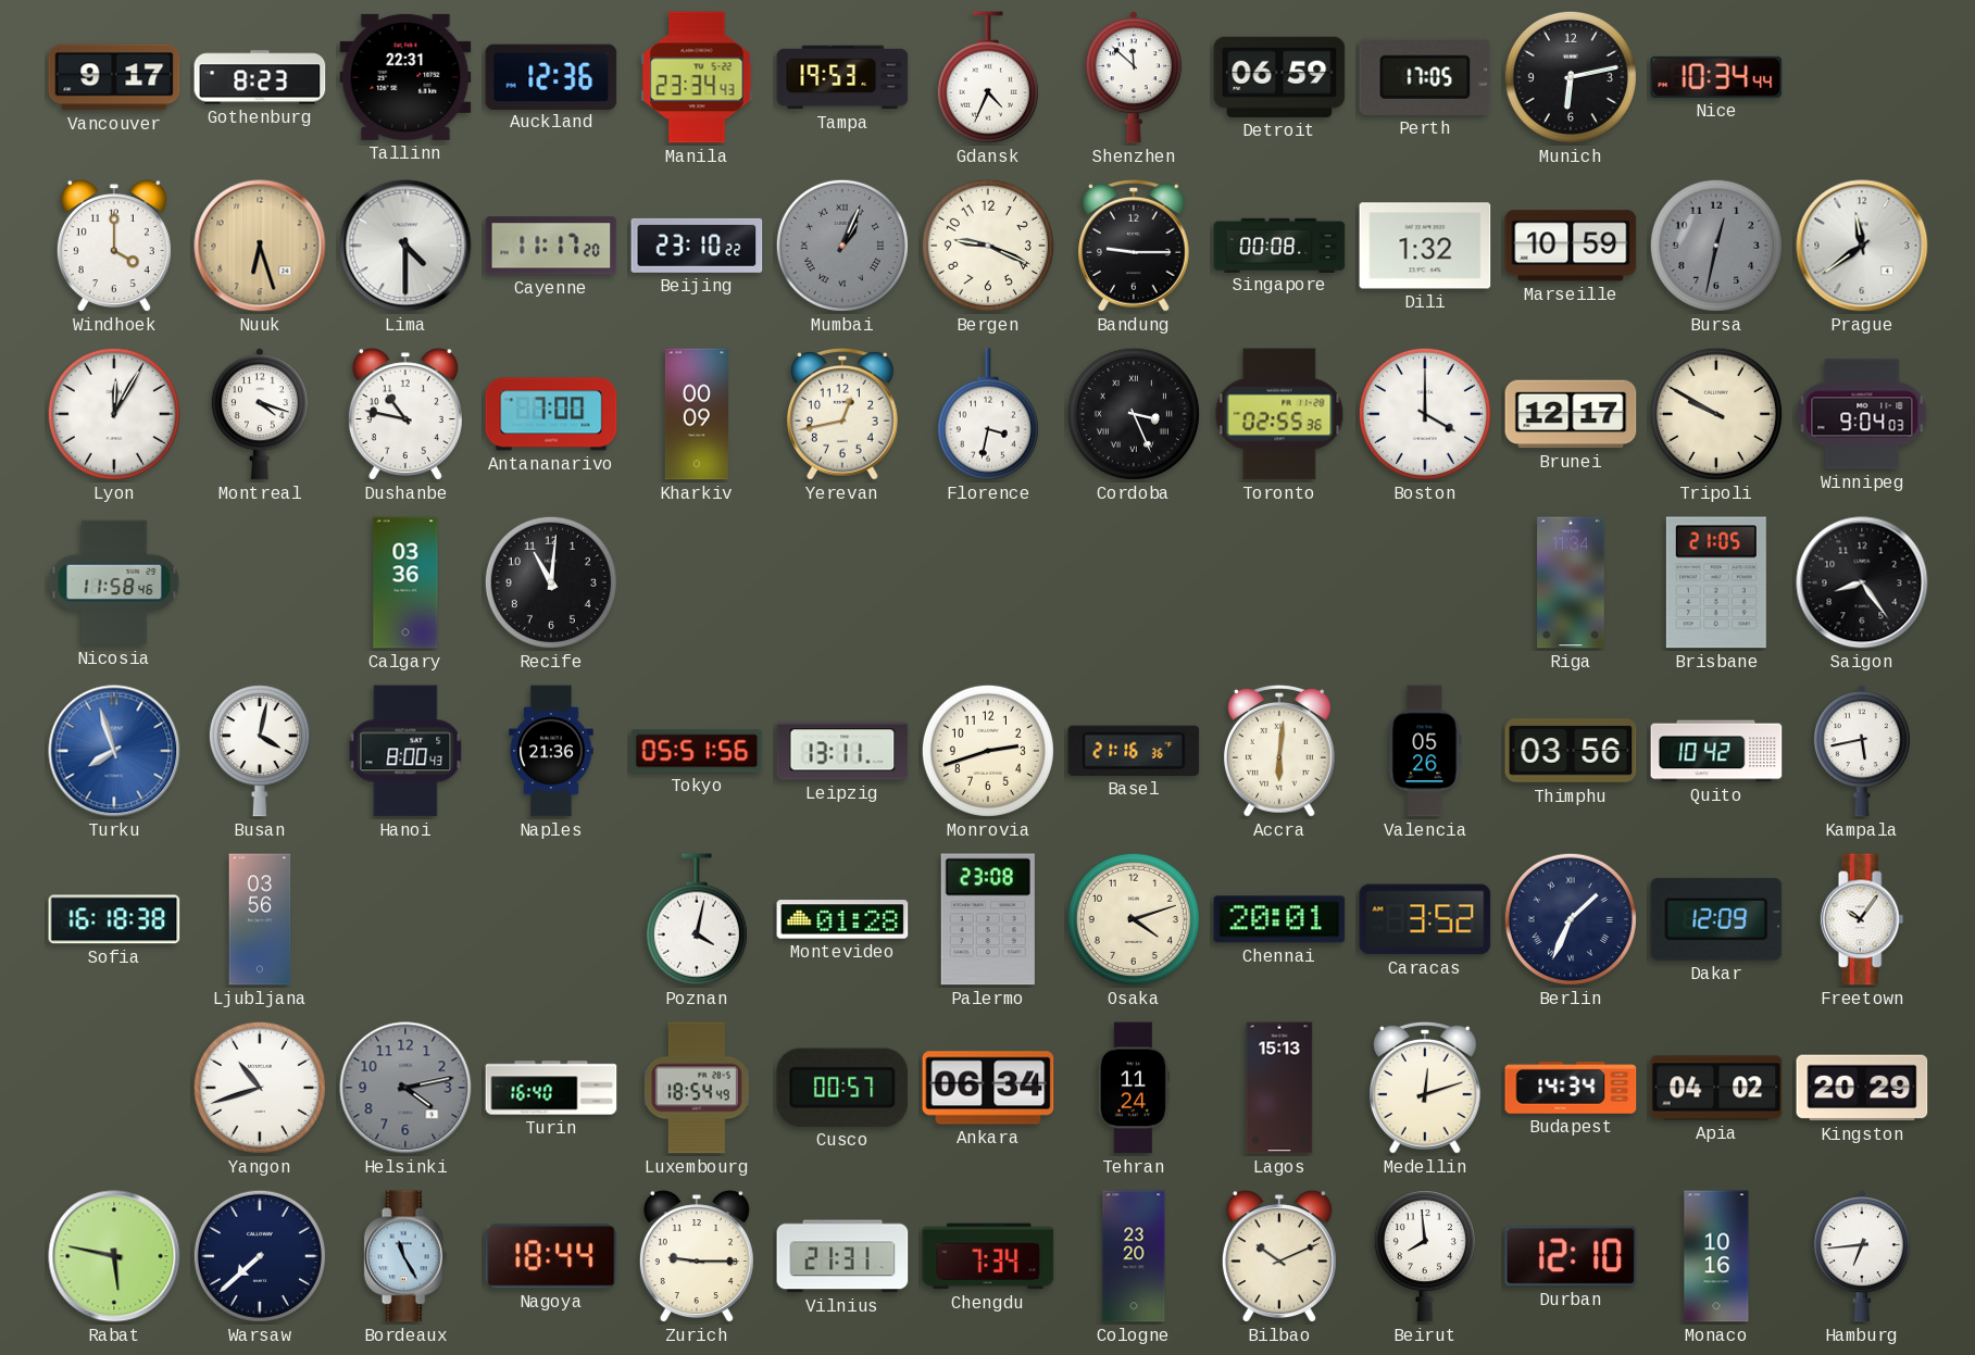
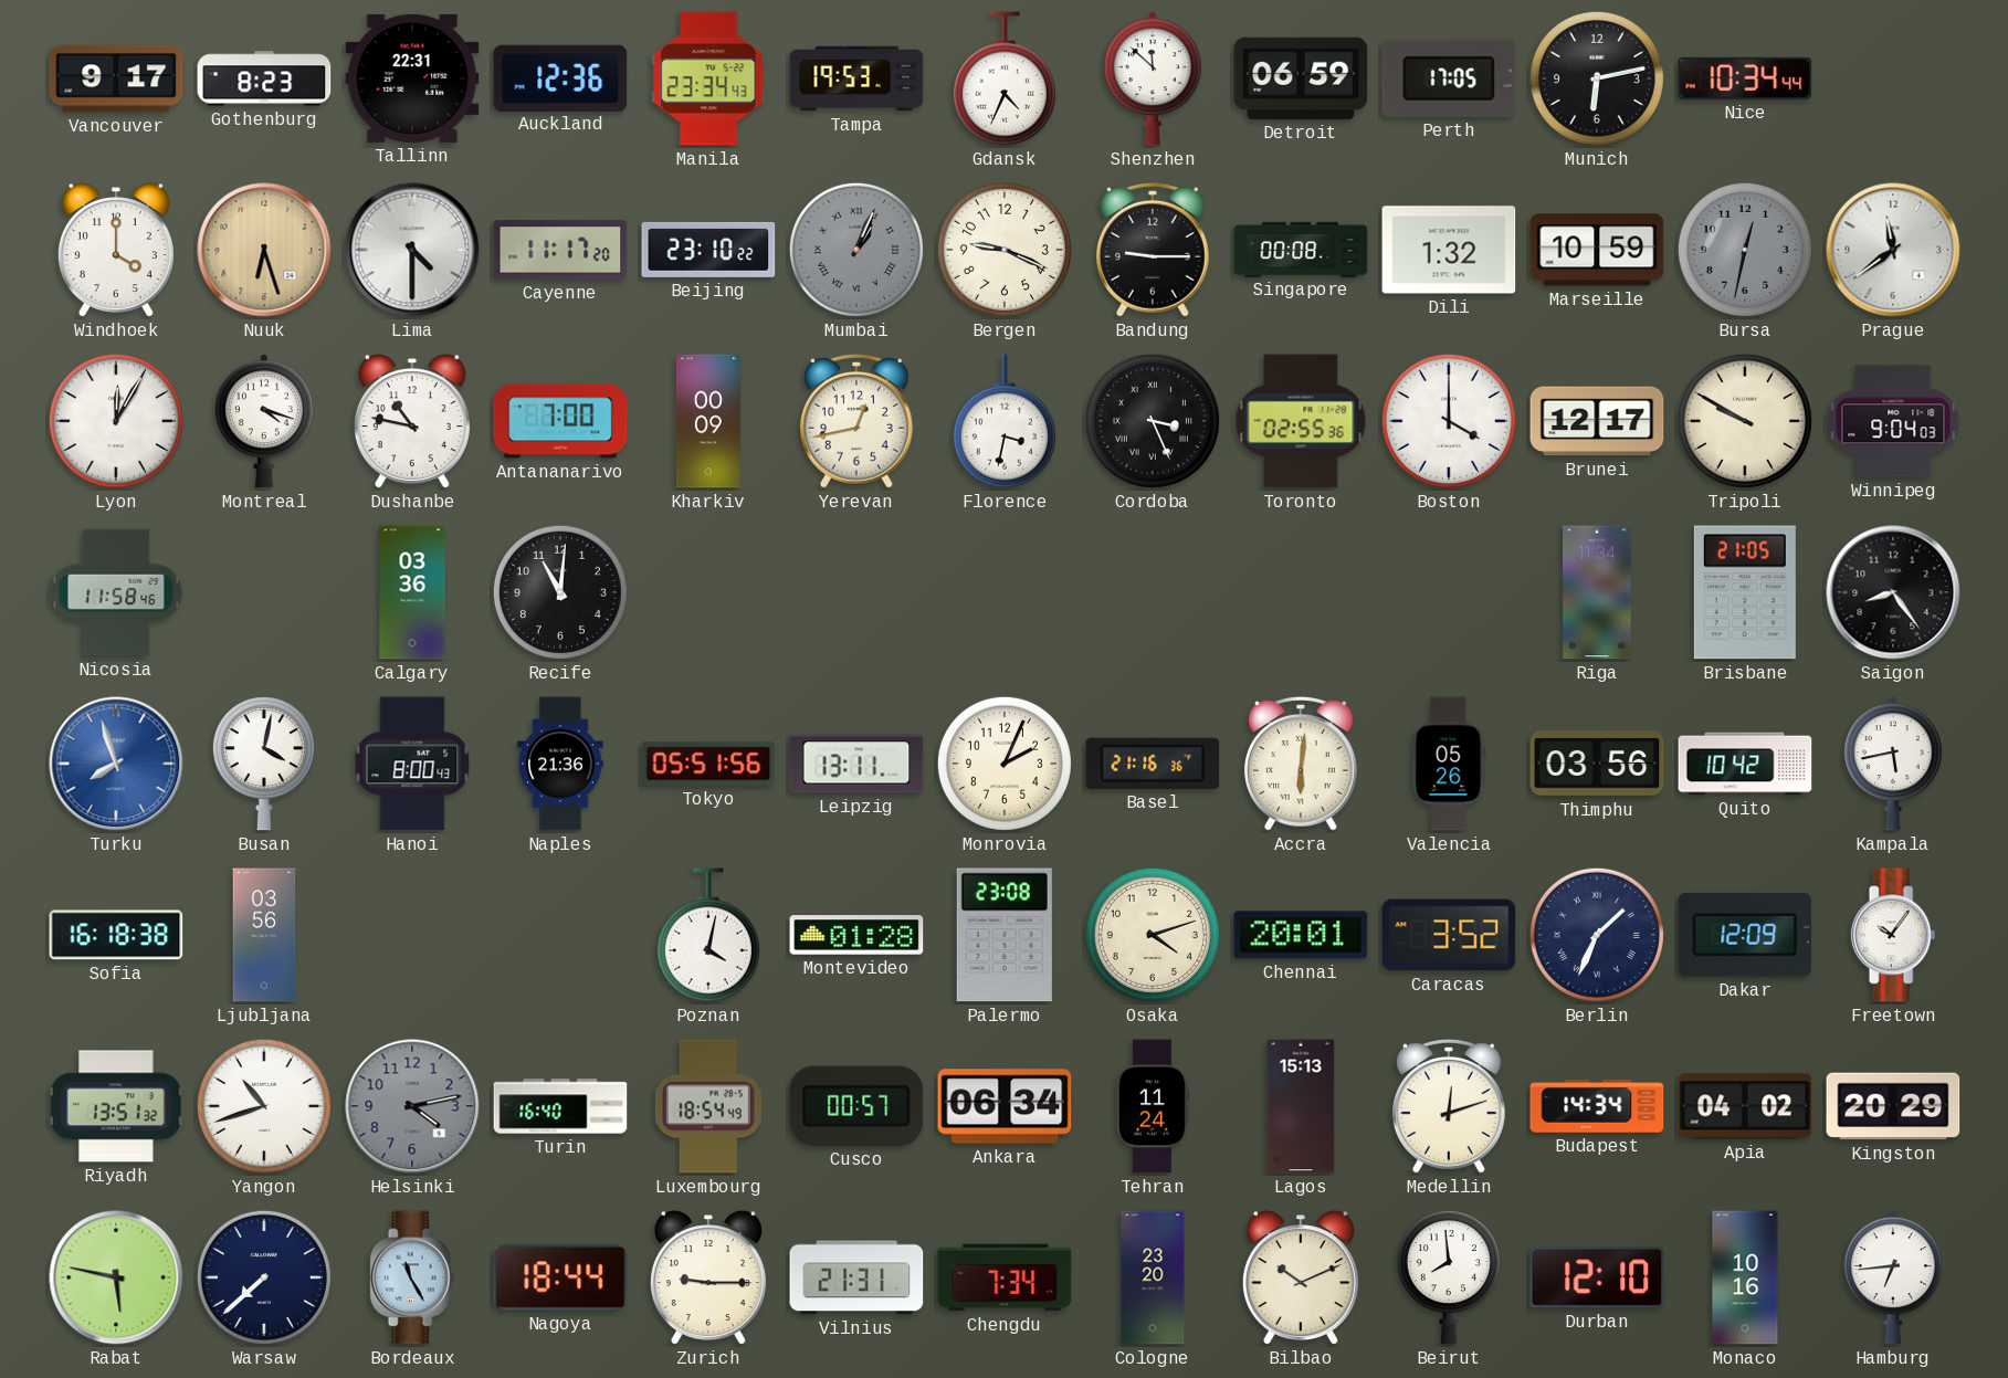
Monrovia: 2:42 -> 2:04
Riyadh: none -> 13:51
